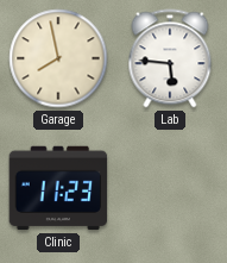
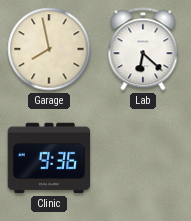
Lab: 5:46 -> 6:22
Clinic: 11:23 -> 9:36
